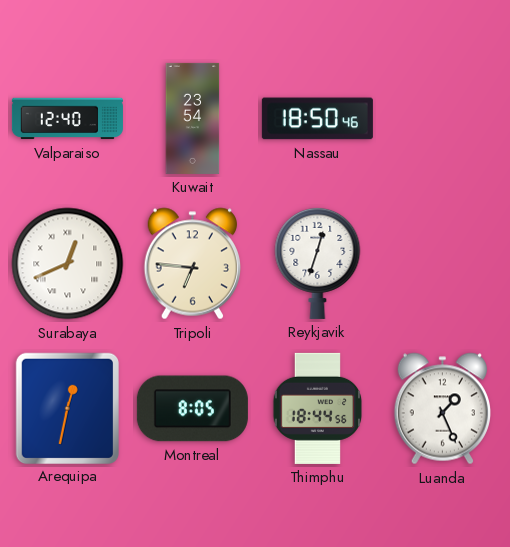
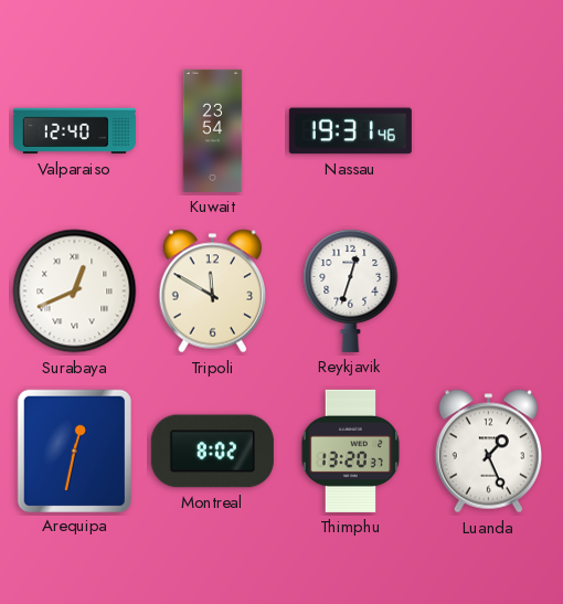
Nassau: 18:50 -> 19:31
Tripoli: 6:46 -> 11:50
Montreal: 8:05 -> 8:02
Thimphu: 18:44 -> 13:20
